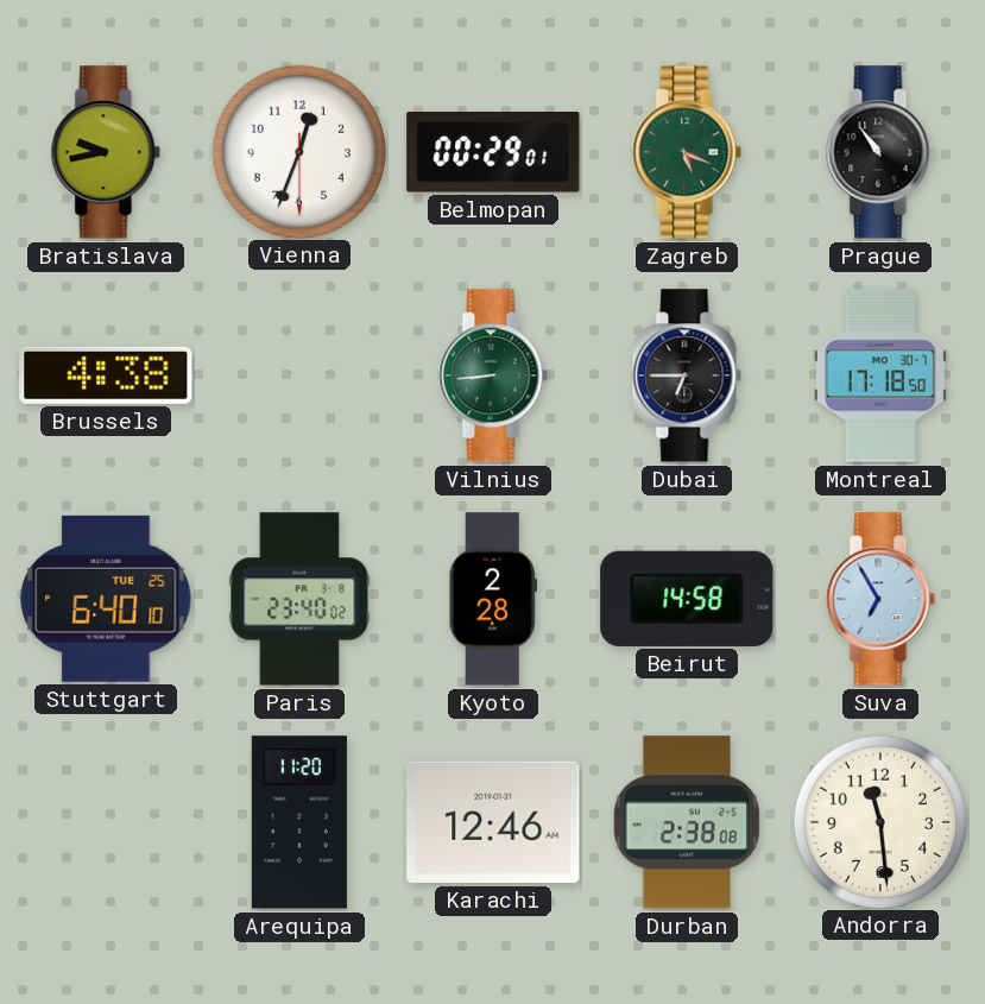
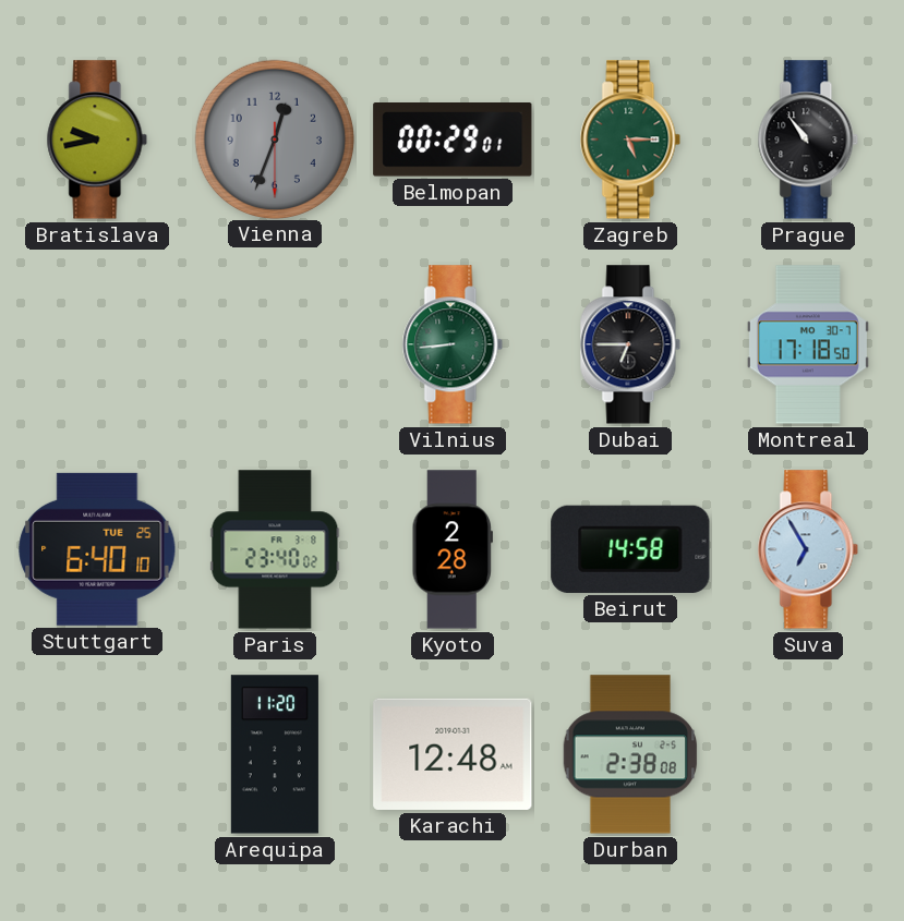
Vienna dial: white -> grey
Zagreb: 5:19 -> 5:15
Brussels: 4:38 -> none
Karachi: 12:46 -> 12:48
Andorra: 11:29 -> none
